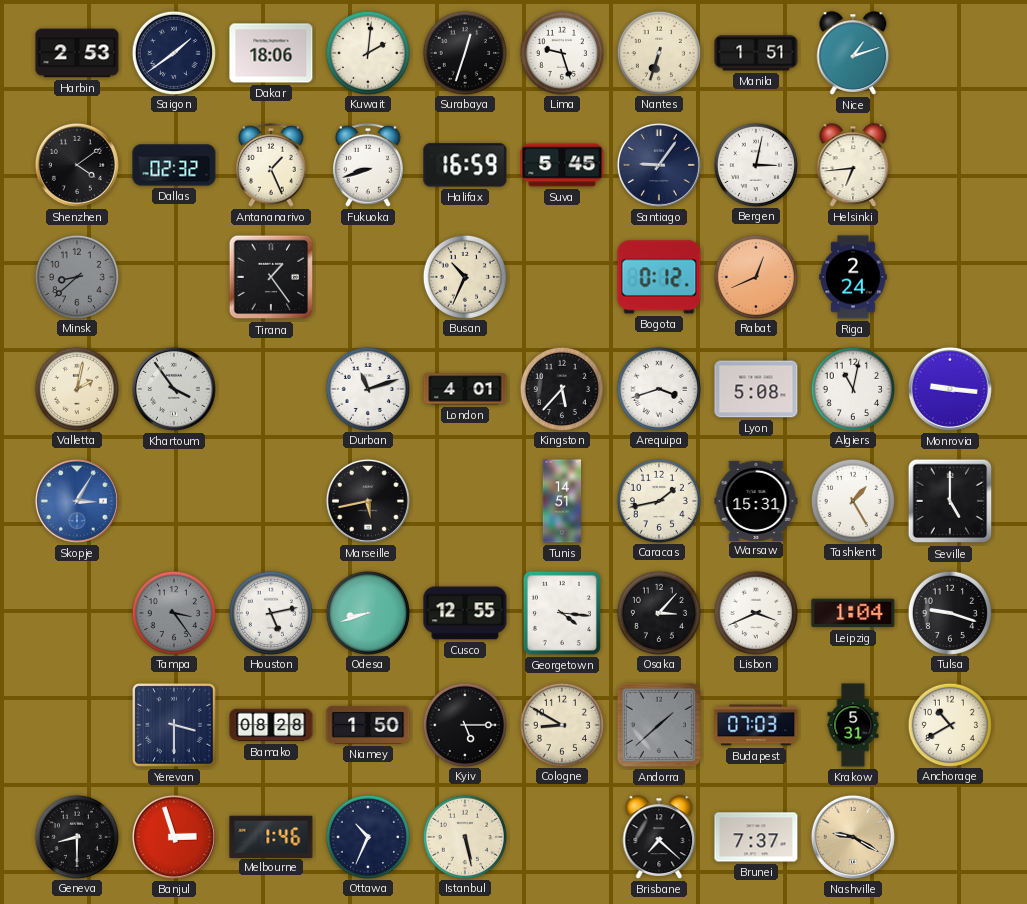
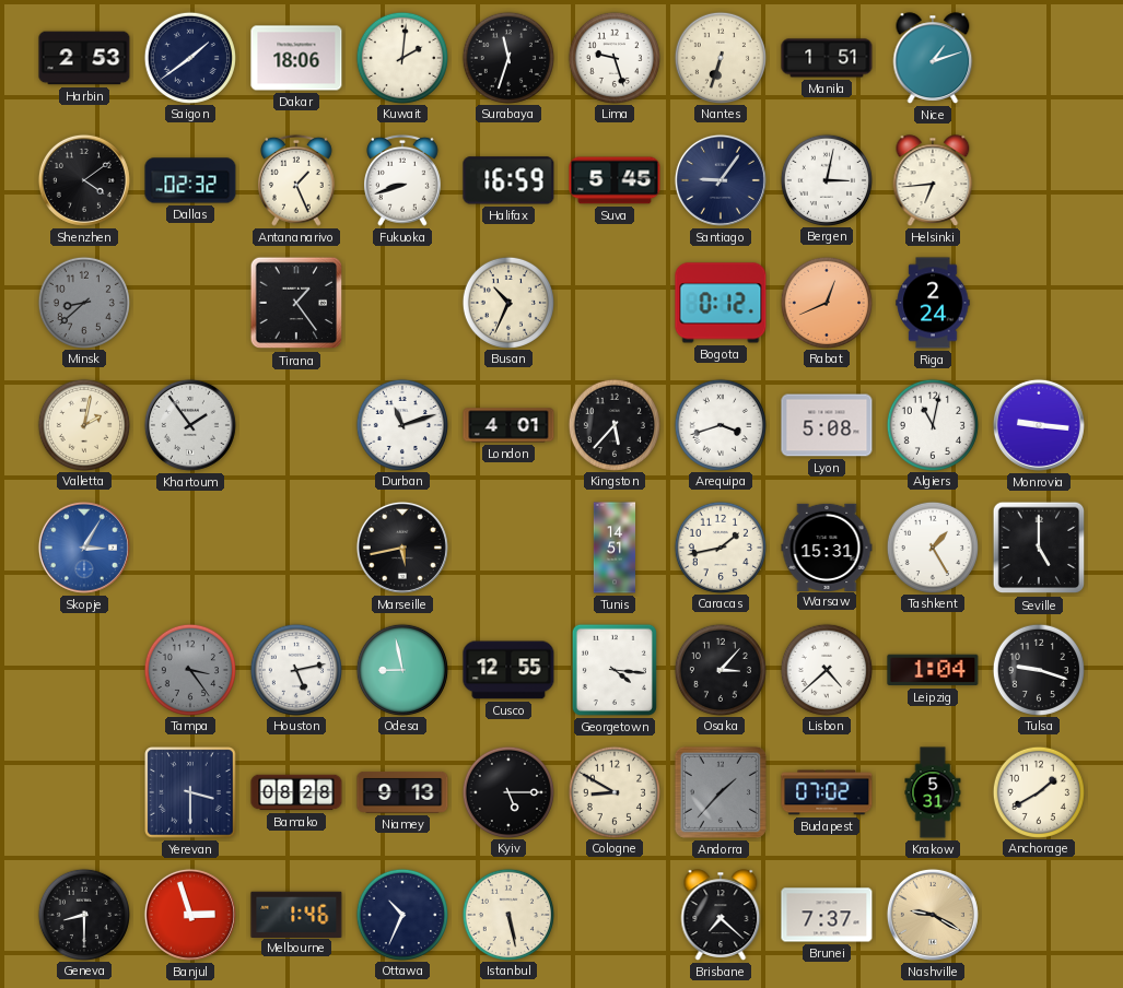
Surabaya: 12:33 -> 11:33
Khartoum: 3:54 -> 1:54
Odesa: 8:42 -> 8:58
Lisbon: 3:41 -> 4:38
Niamey: 1:50 -> 9:13
Andorra: 1:38 -> 1:37
Budapest: 07:03 -> 07:02
Anchorage: 10:40 -> 1:40
